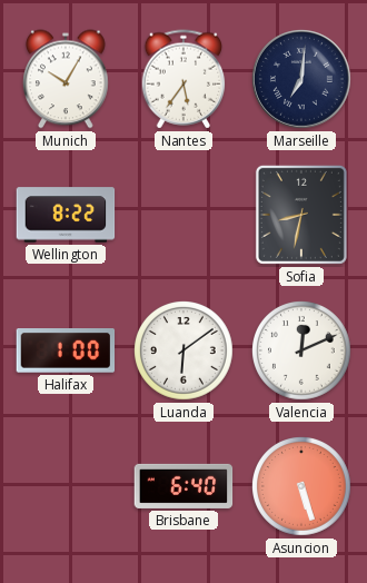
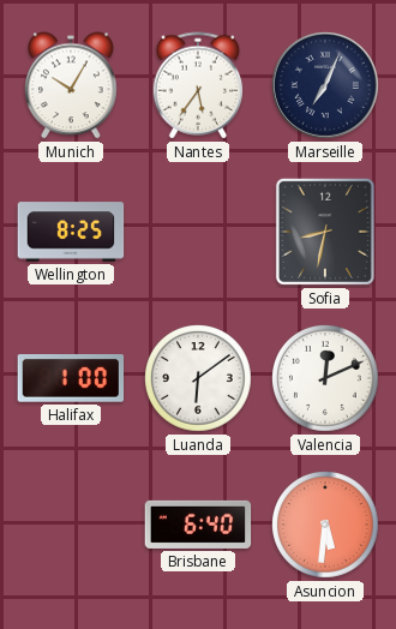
Marseille: 7:01 -> 7:04
Wellington: 8:22 -> 8:25
Asuncion: 5:27 -> 5:31
